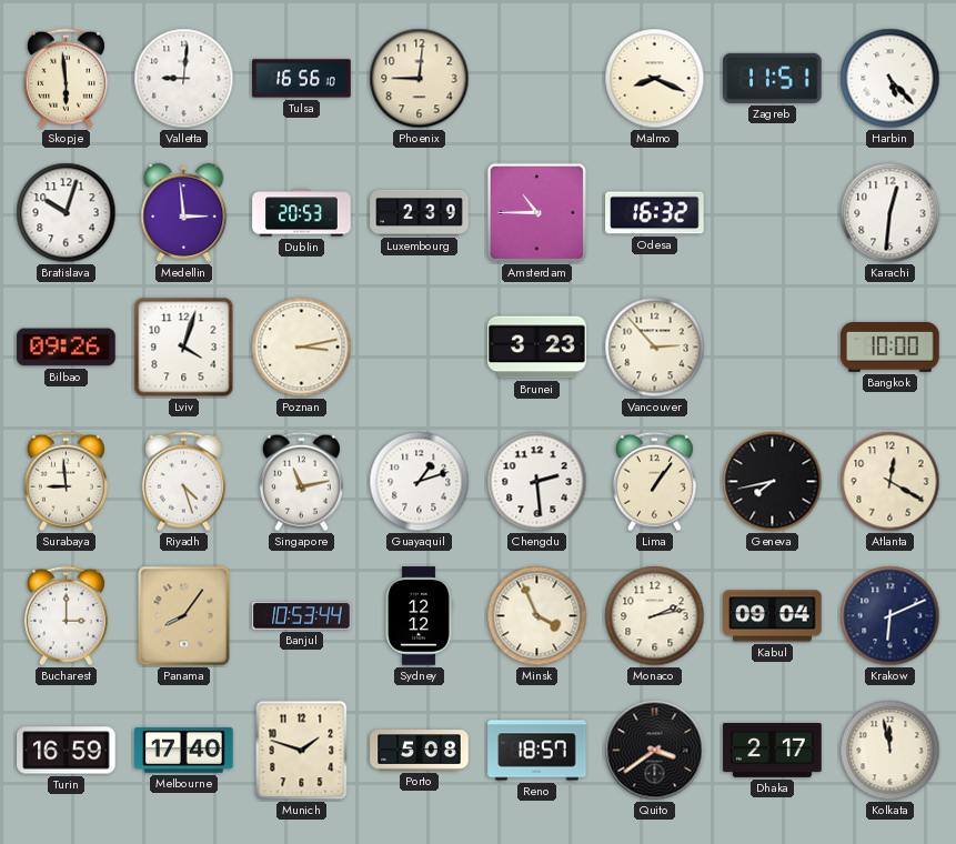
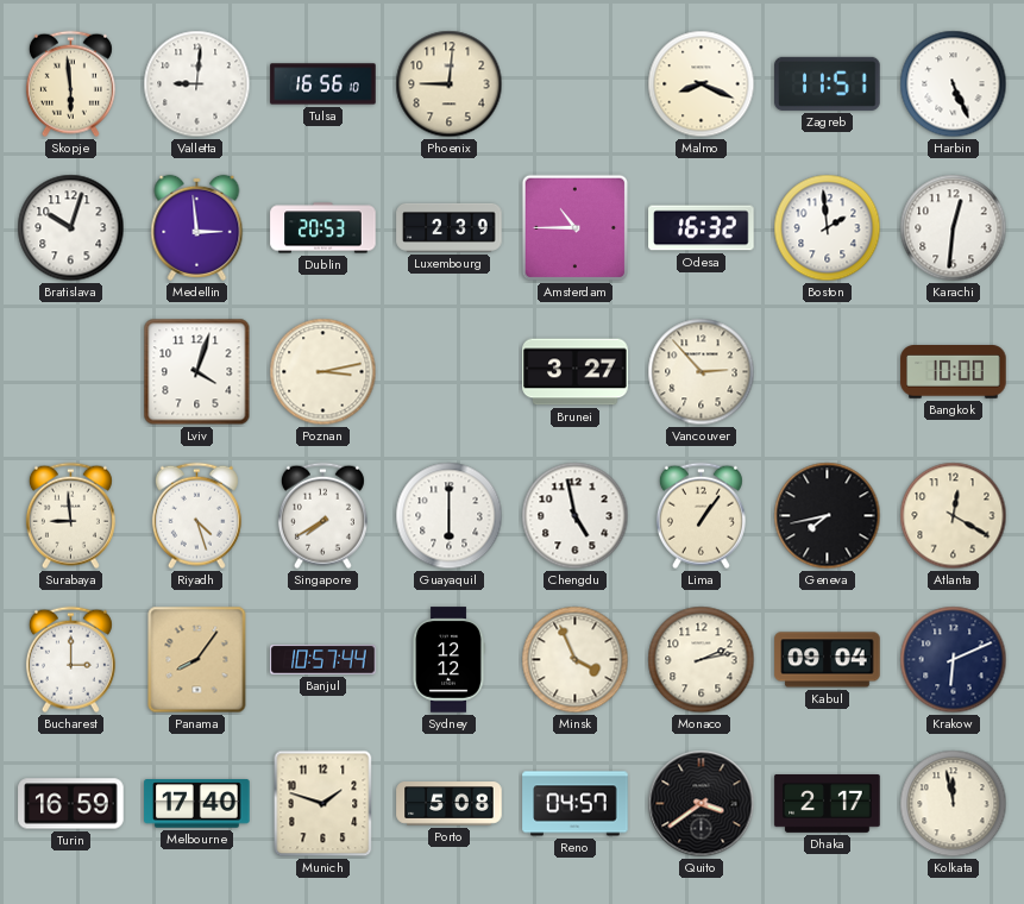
Harbin: 5:23 -> 5:26
Boston: none -> 1:59
Bilbao: 09:26 -> none
Brunei: 3:23 -> 3:27
Singapore: 11:13 -> 7:40
Guayaquil: 1:12 -> 6:00
Chengdu: 2:29 -> 4:58
Banjul: 10:53 -> 10:57
Reno: 18:57 -> 04:57
